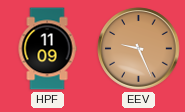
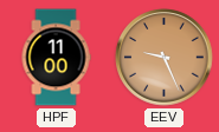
HPF: 11:09 -> 11:00
